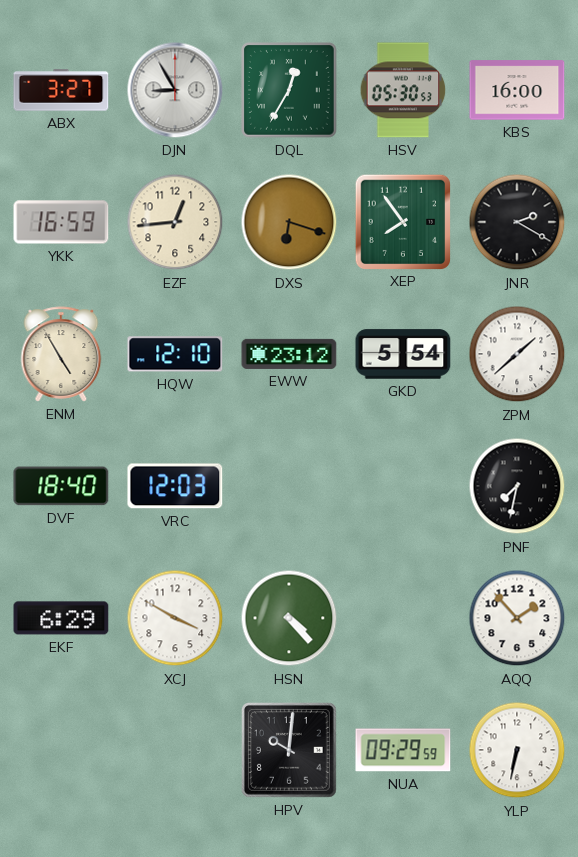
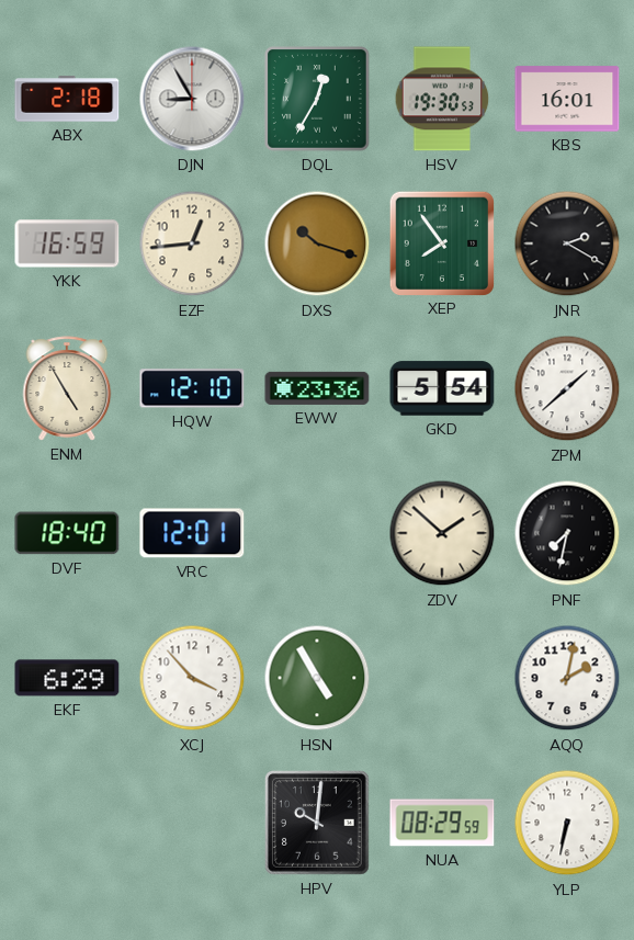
ABX: 3:27 -> 2:18
HSV: 05:30 -> 19:30
KBS: 16:00 -> 16:01
DXS: 6:18 -> 10:18
EWW: 23:12 -> 23:36
VRC: 12:03 -> 12:01
ZDV: none -> 1:52
XCJ: 3:50 -> 3:53
HSN: 4:23 -> 4:55
AQQ: 1:53 -> 2:02
NUA: 09:29 -> 08:29
